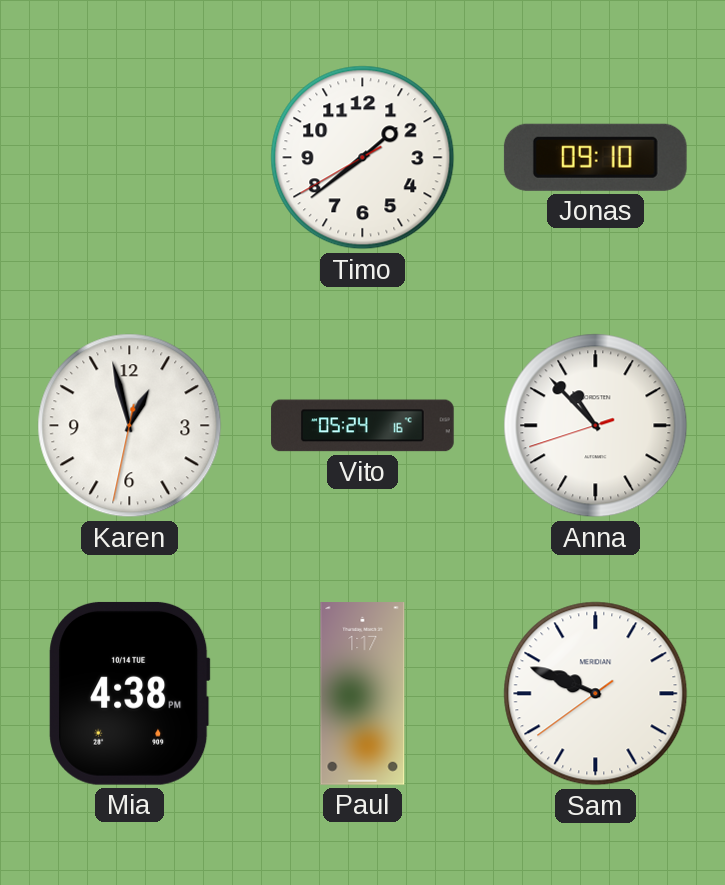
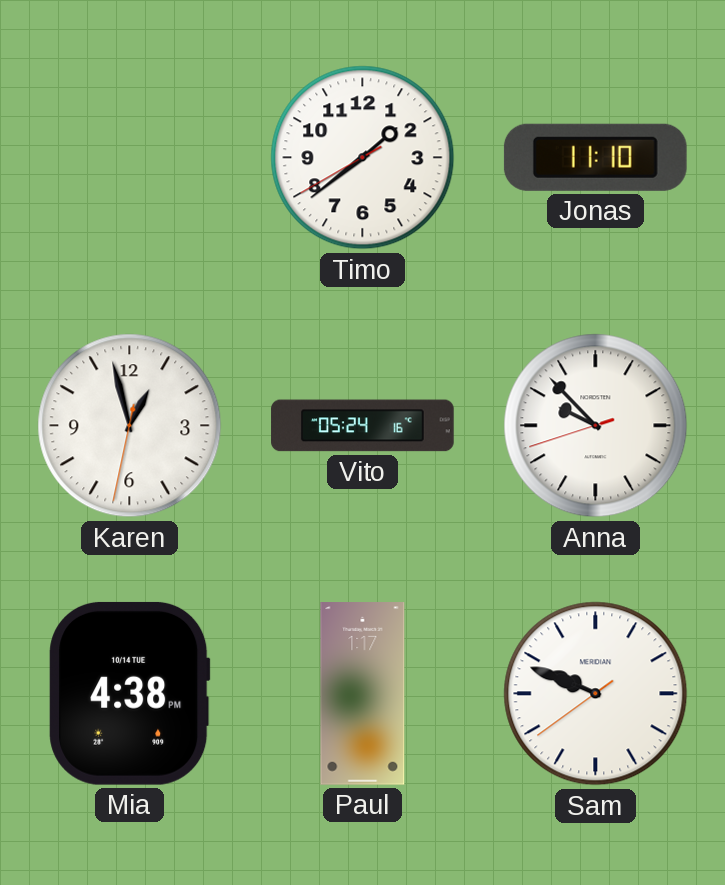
Jonas: 09:10 -> 11:10
Anna: 10:52 -> 9:52
